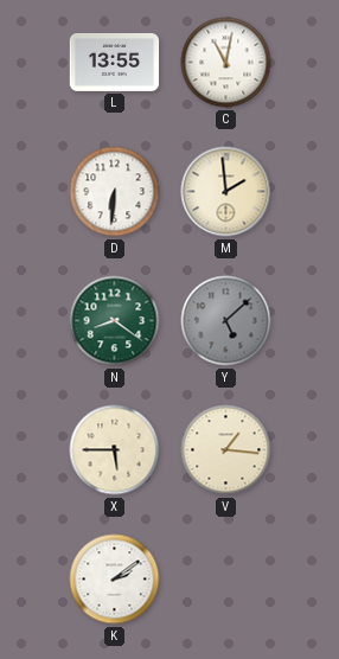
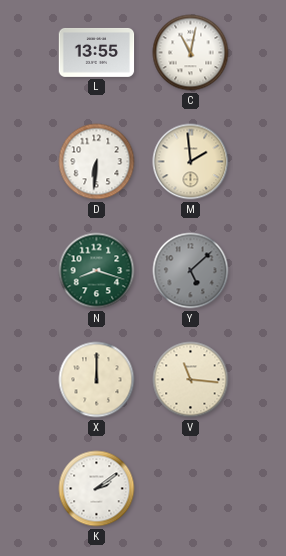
N: 8:21 -> 8:18
X: 5:45 -> 12:00
V: 1:16 -> 11:16
